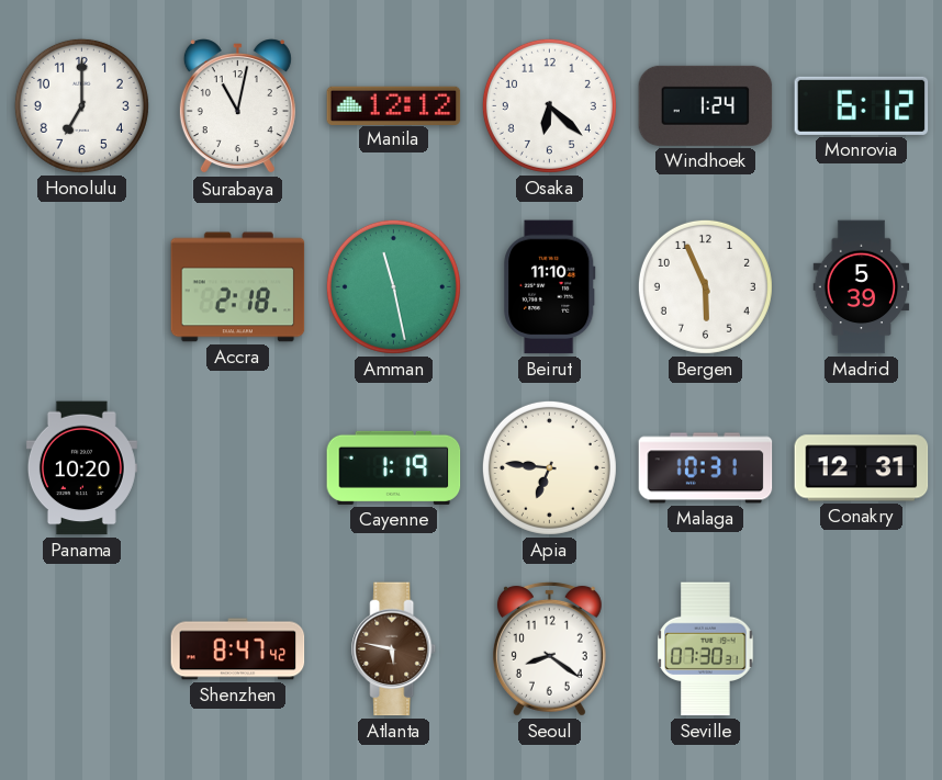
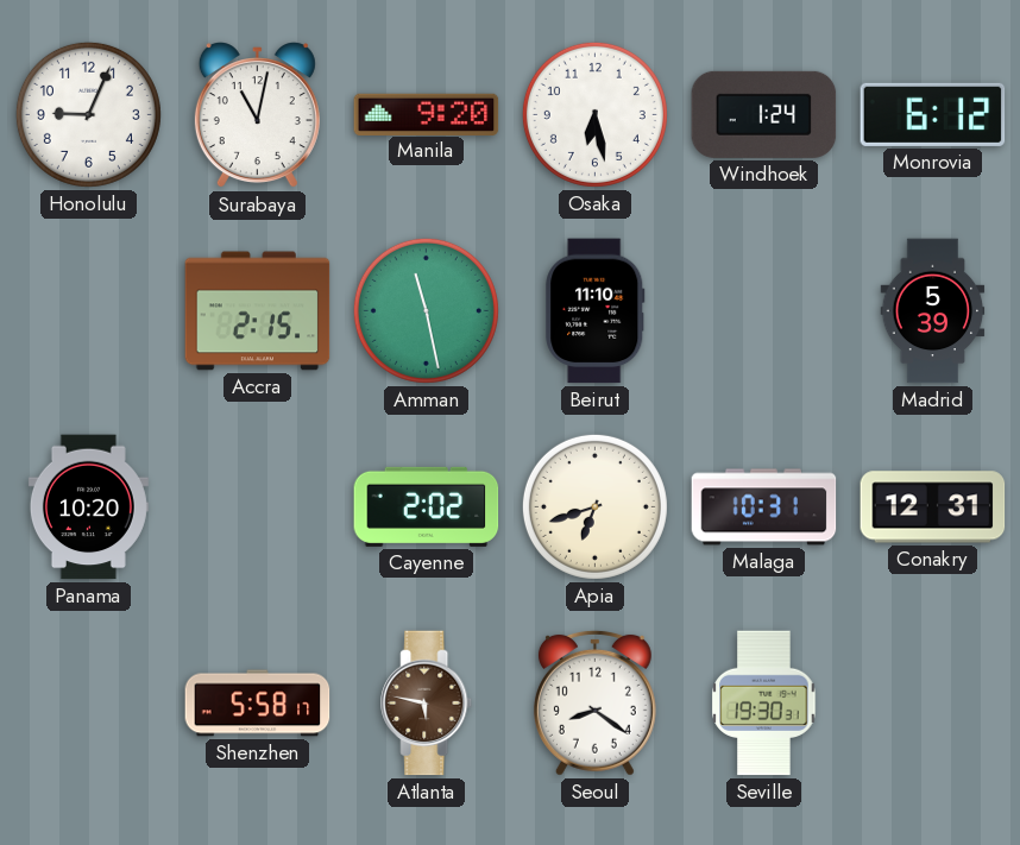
Honolulu: 7:00 -> 9:04
Manila: 12:12 -> 9:20
Osaka: 6:22 -> 6:28
Accra: 2:18 -> 2:15
Bergen: 5:56 -> none
Cayenne: 1:19 -> 2:02
Apia: 6:46 -> 6:42
Shenzhen: 8:47 -> 5:58
Seville: 07:30 -> 19:30
